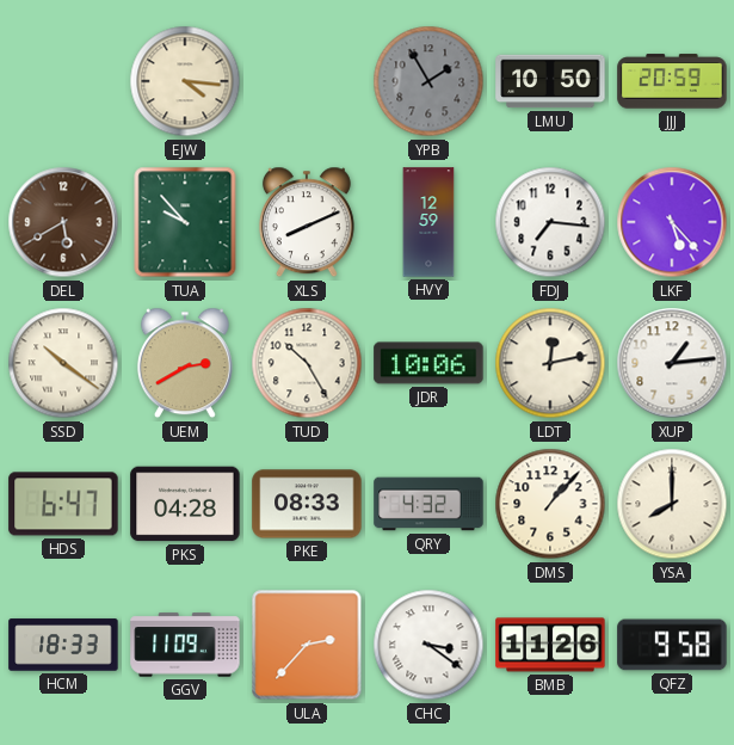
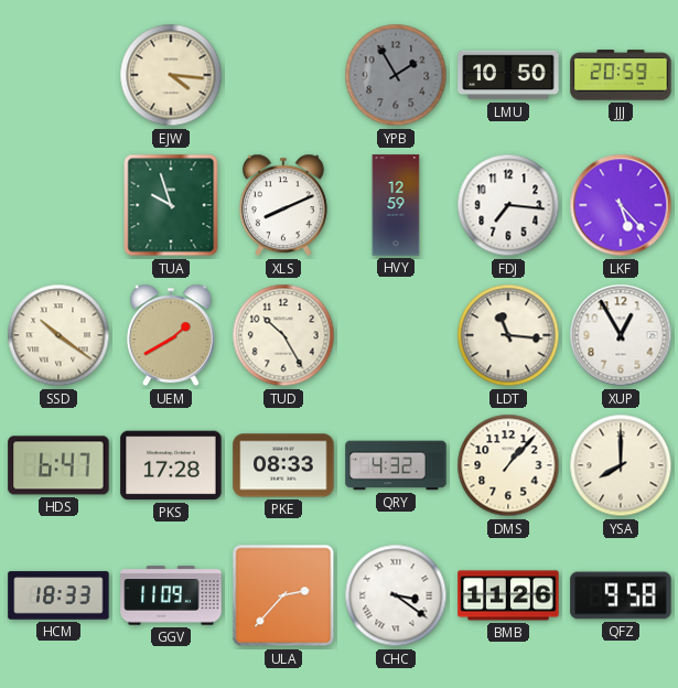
DEL: 5:40 -> none
TUA: 9:53 -> 9:57
UEM: 2:40 -> 1:40
JDR: 10:06 -> none
LDT: 12:13 -> 11:16
XUP: 1:14 -> 12:55
PKS: 04:28 -> 17:28
